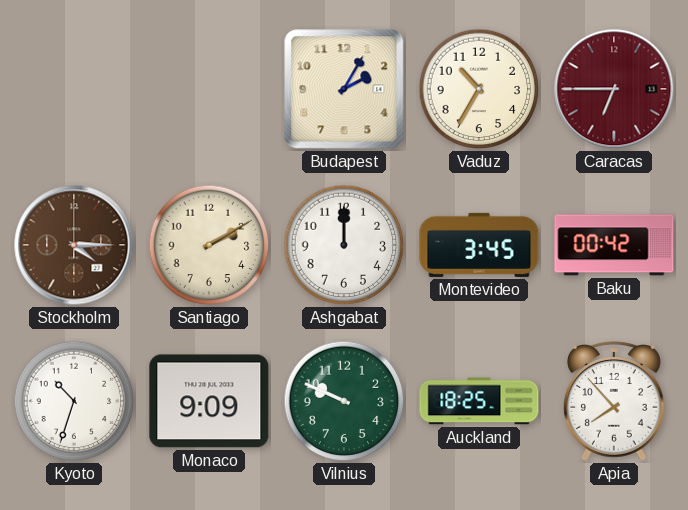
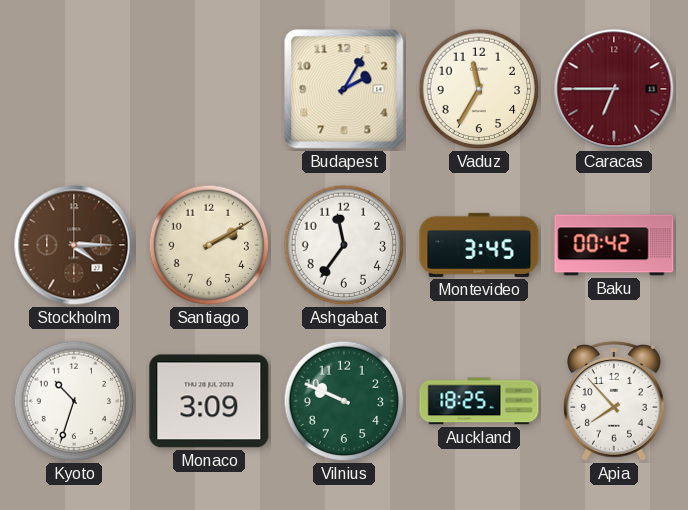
Vaduz: 10:35 -> 11:35
Ashgabat: 12:00 -> 11:36
Monaco: 9:09 -> 3:09
